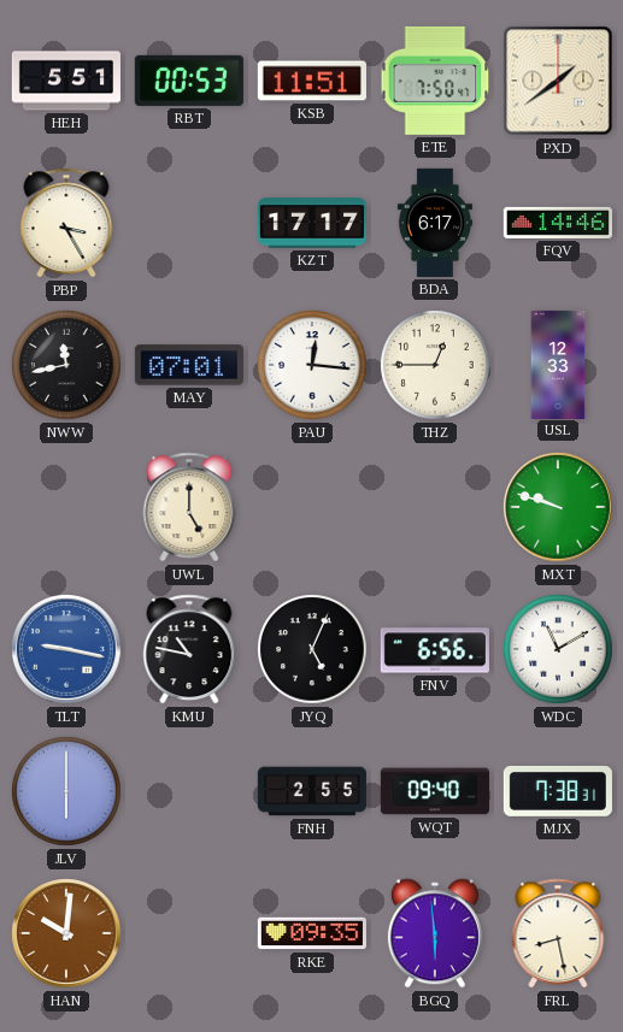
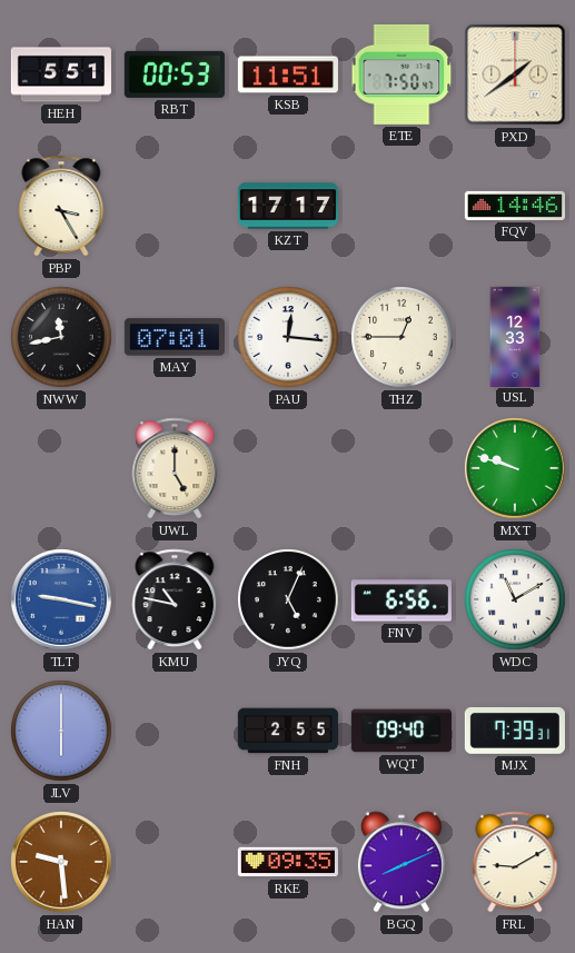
BDA: 6:17 -> none
MJX: 7:38 -> 7:39
HAN: 10:01 -> 9:29
BGQ: 5:59 -> 8:11
FRL: 8:28 -> 9:10
